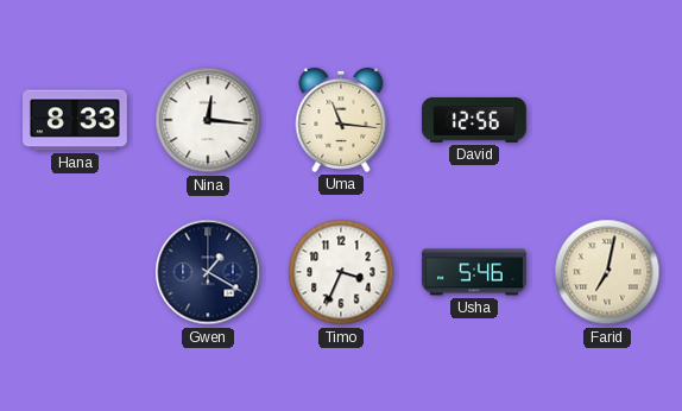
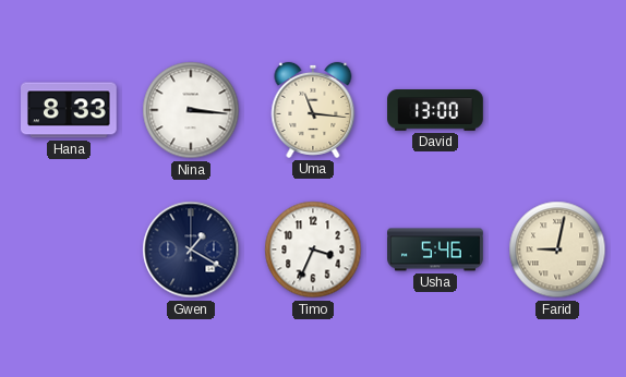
Nina: 12:16 -> 3:16
David: 12:56 -> 13:00
Farid: 7:02 -> 9:02
